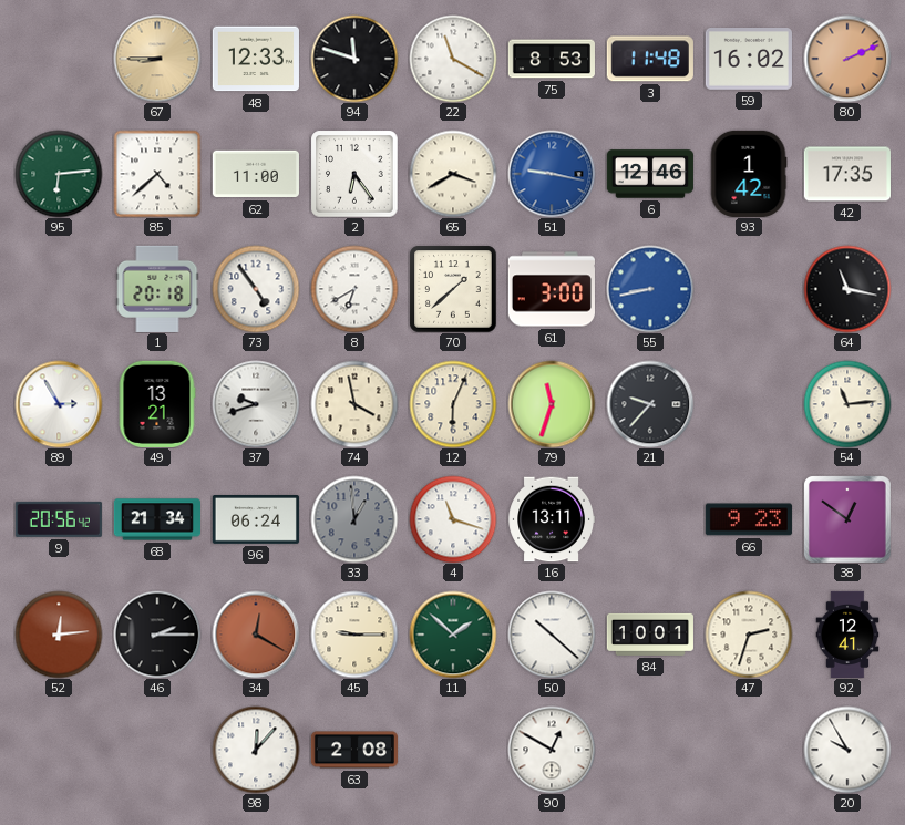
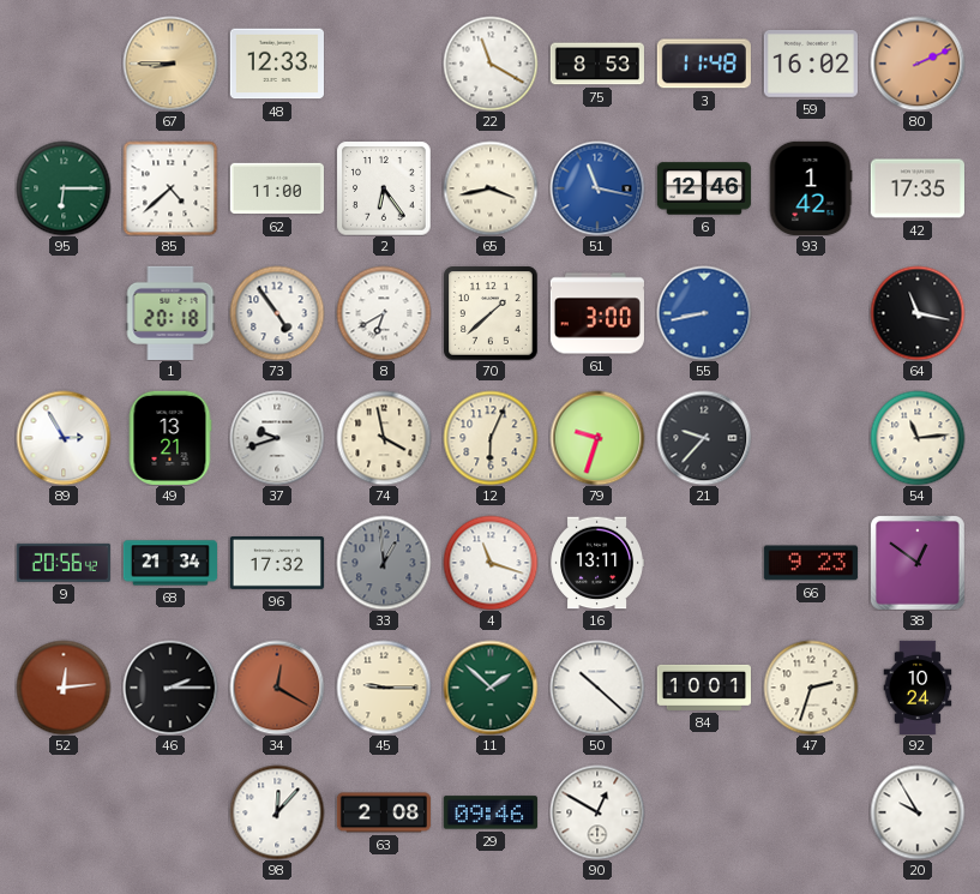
94: 11:48 -> none
95: 6:14 -> 6:15
65: 3:40 -> 3:43
51: 9:17 -> 11:17
79: 11:33 -> 9:33
96: 06:24 -> 17:32
92: 12:41 -> 10:24
29: none -> 09:46
